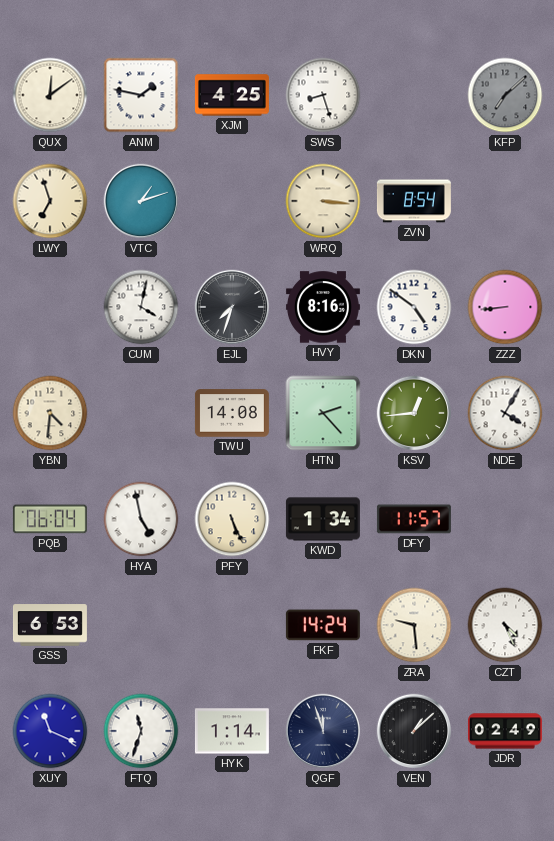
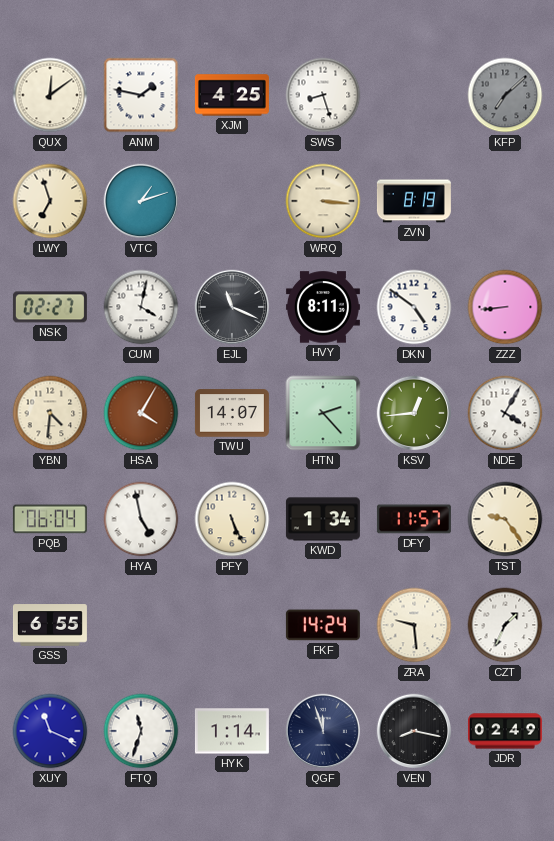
ZVN: 8:54 -> 8:19
NSK: none -> 02:27
EJL: 7:33 -> 11:19
HVY: 8:16 -> 8:11
HSA: none -> 4:05
TWU: 14:08 -> 14:07
TST: none -> 9:24
GSS: 6:53 -> 6:55
CZT: 4:26 -> 1:34
VEN: 1:08 -> 8:17
